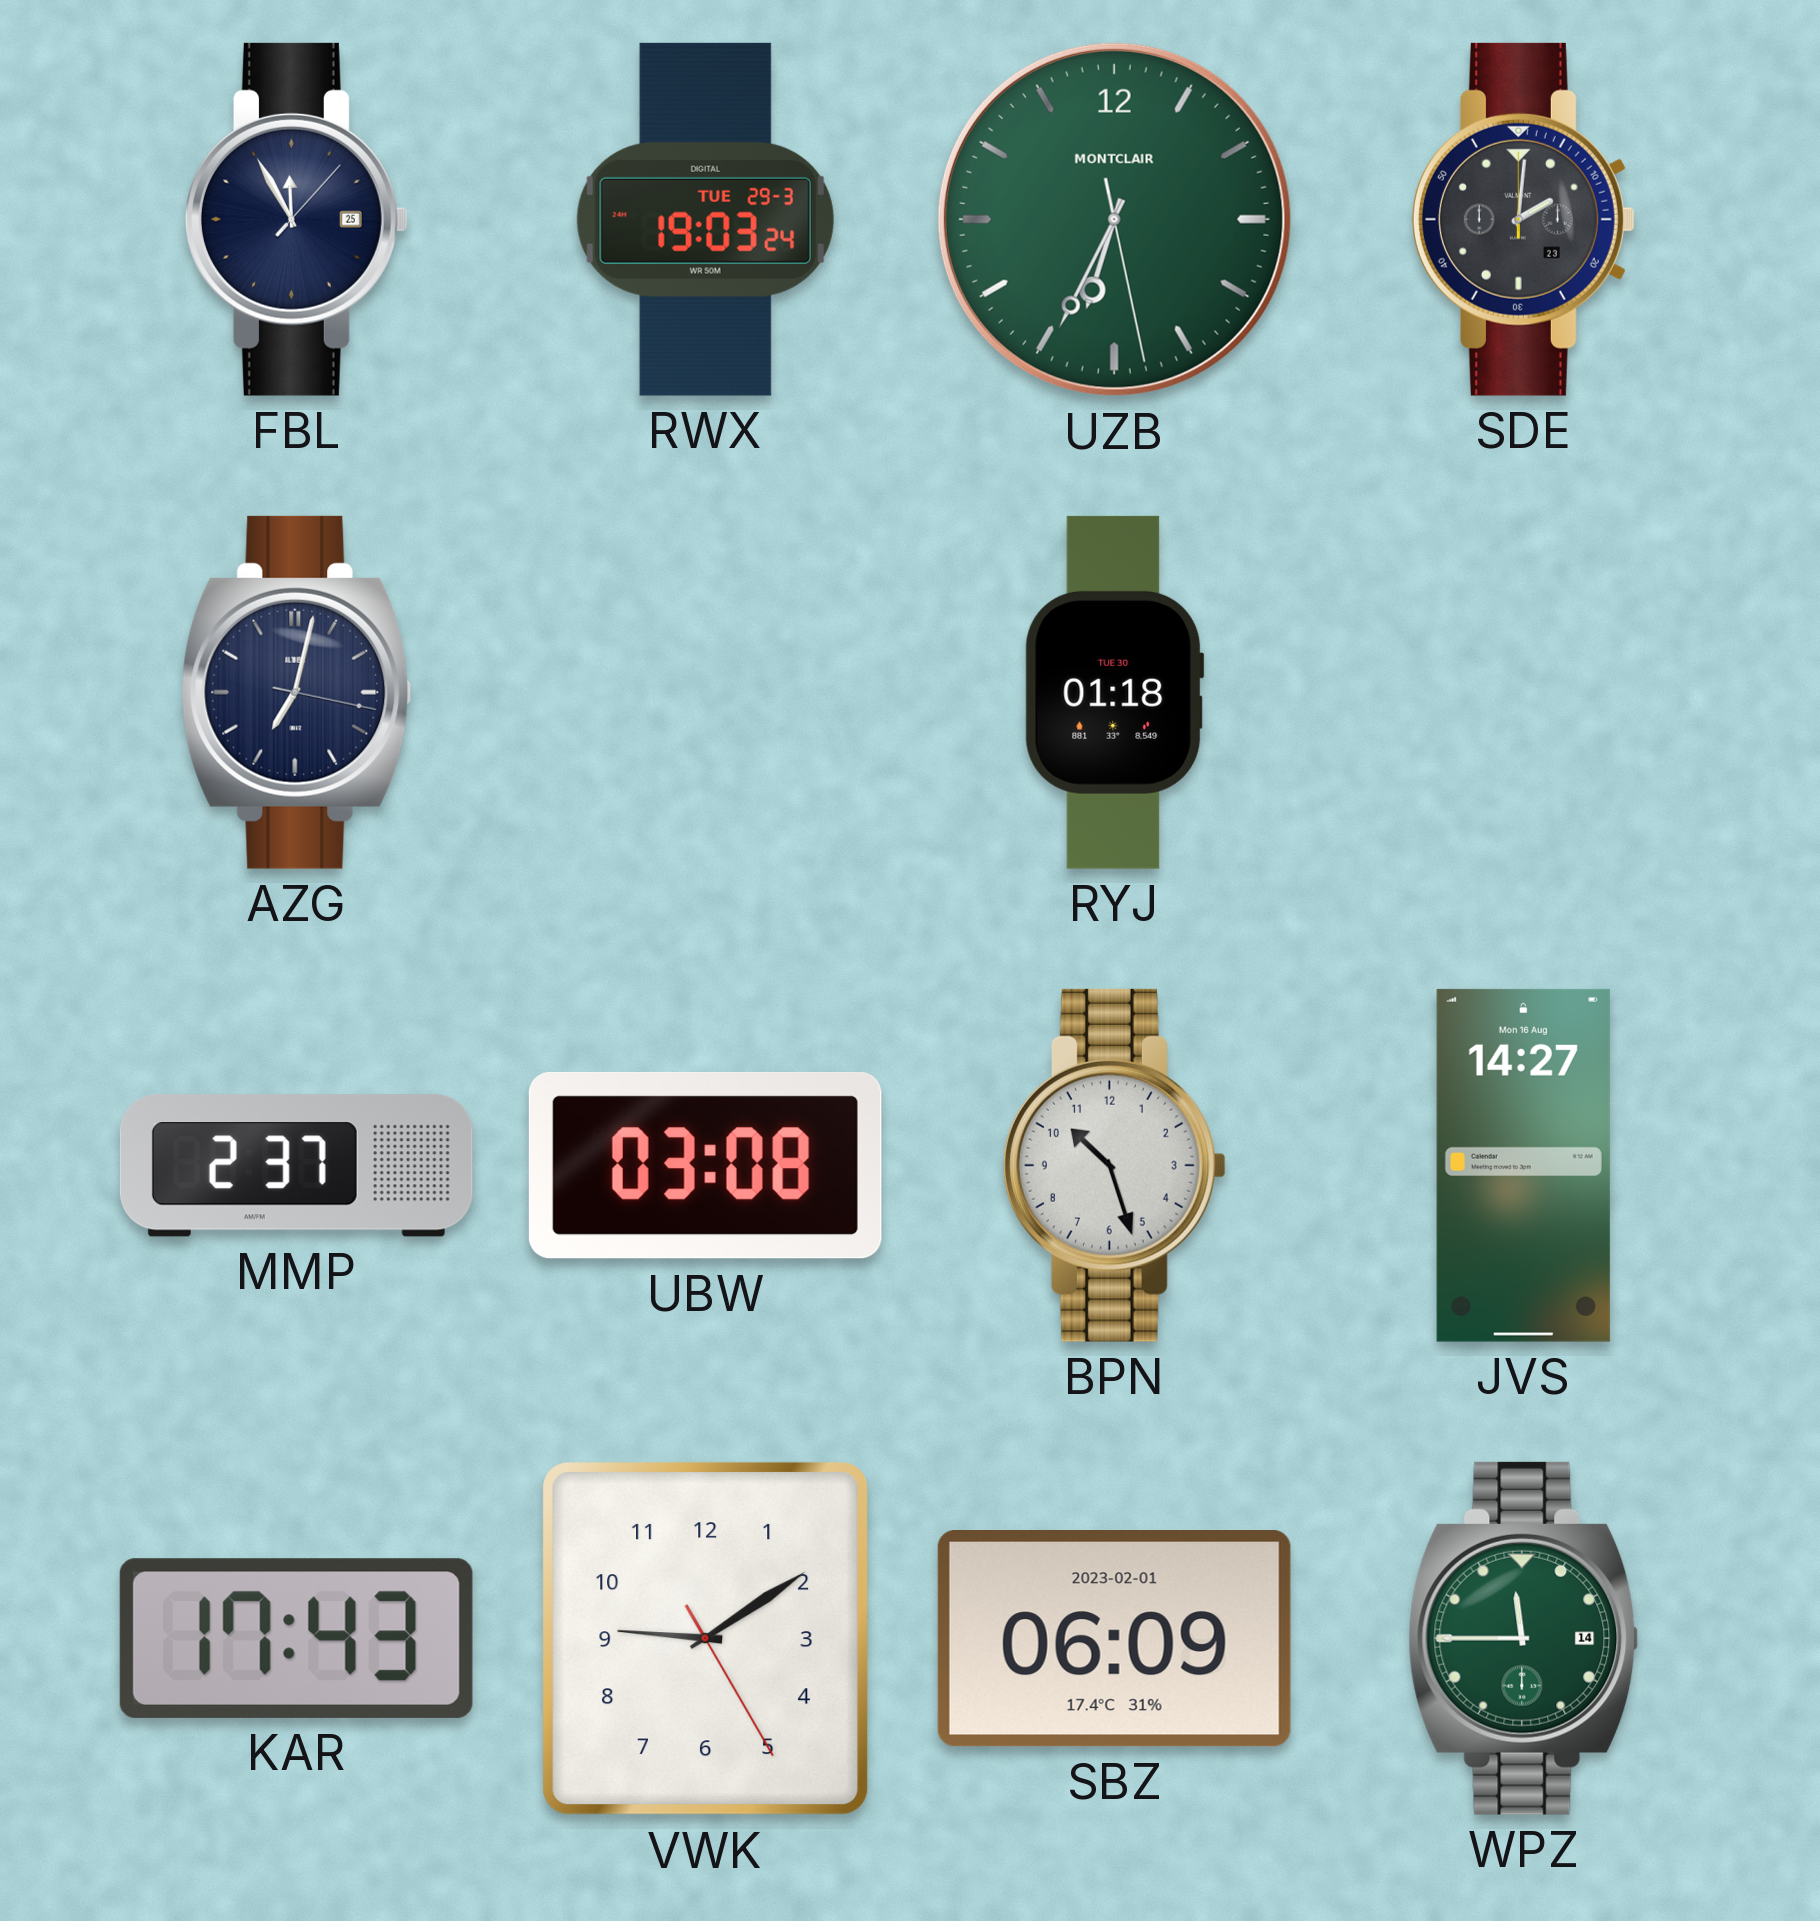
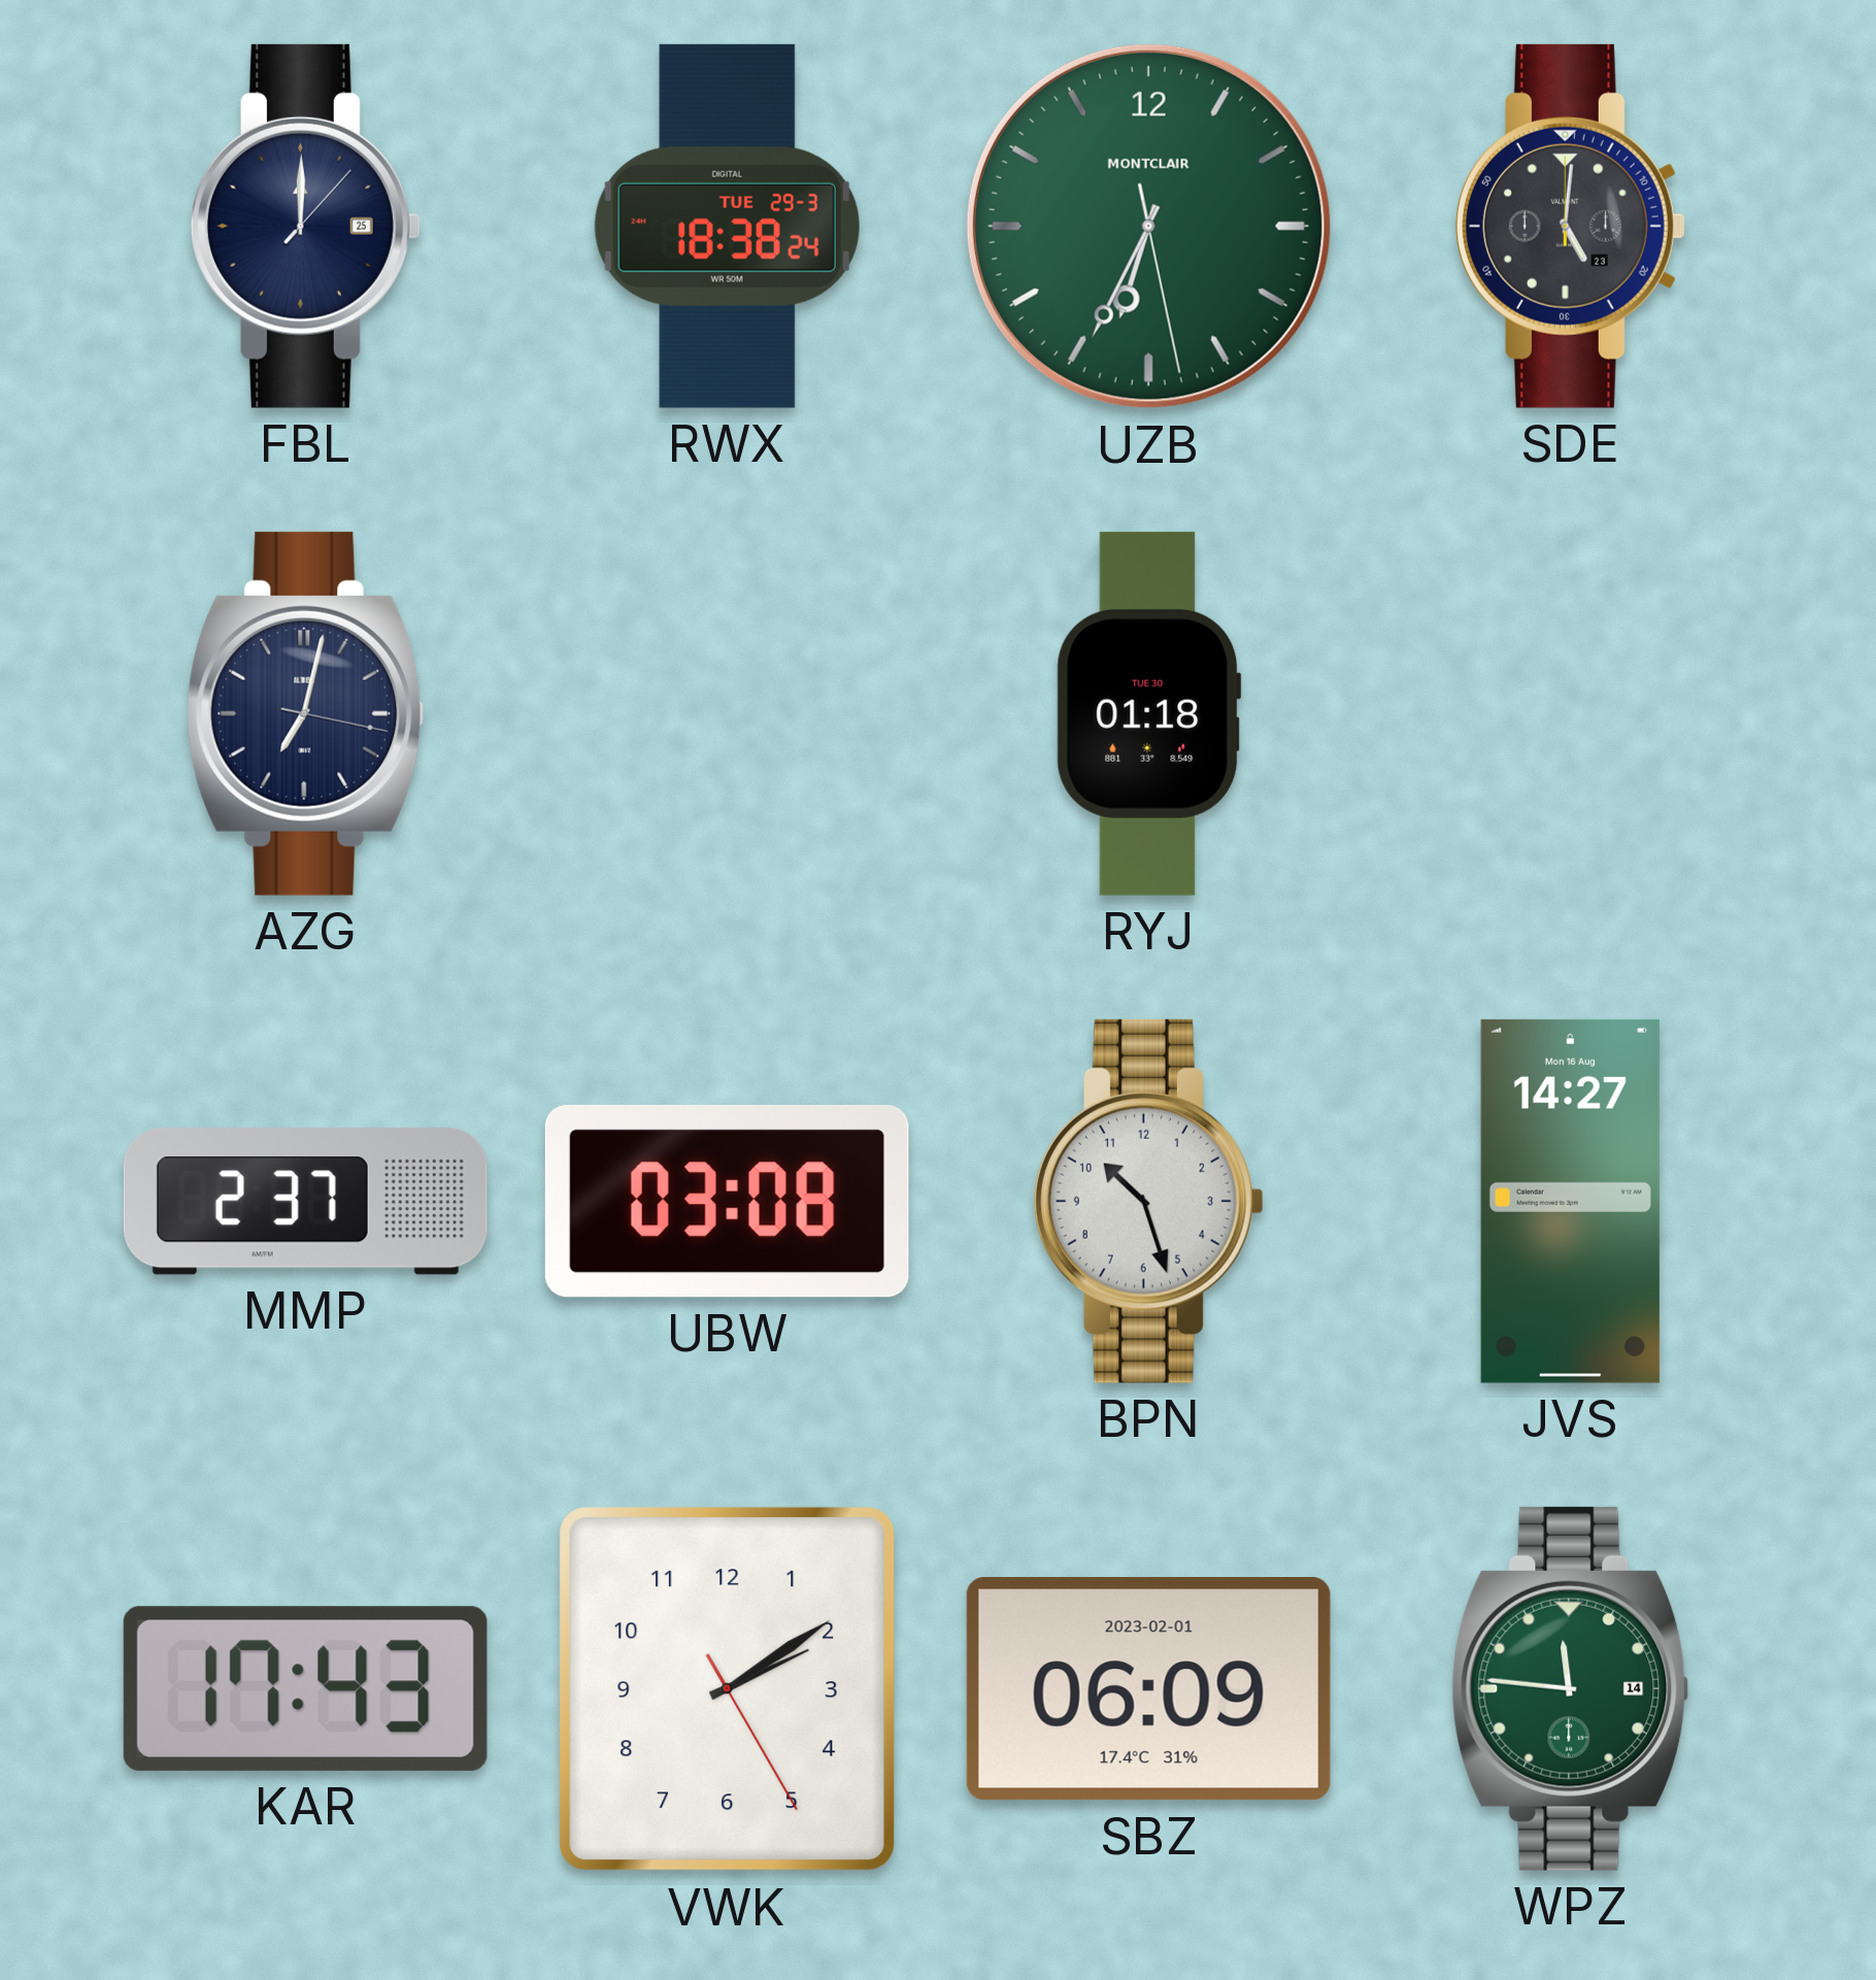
FBL: 11:55 -> 12:00
RWX: 19:03 -> 18:38
SDE: 2:01 -> 5:01
VWK: 9:09 -> 2:09
WPZ: 11:45 -> 11:46
